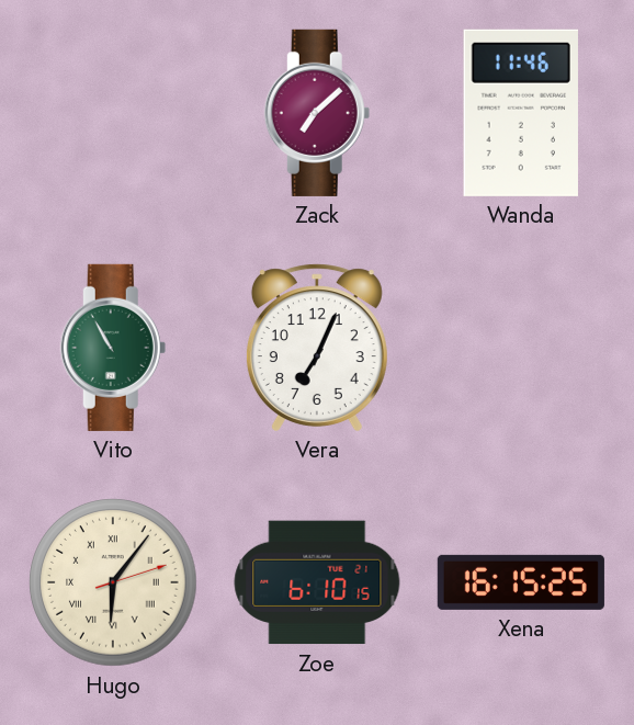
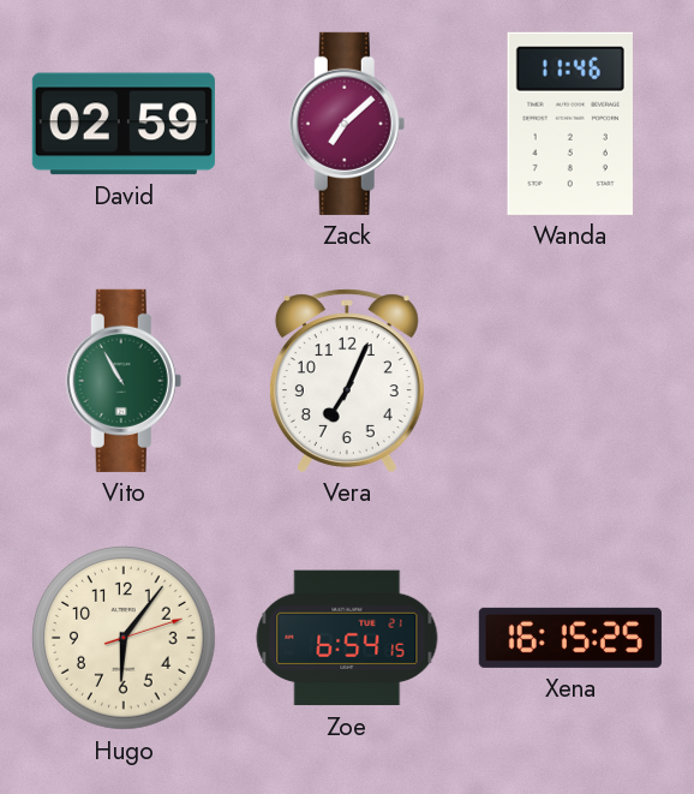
David: none -> 02:59
Hugo numerals: Roman -> Arabic
Zoe: 6:10 -> 6:54
